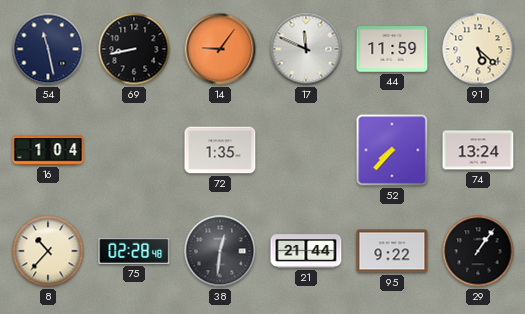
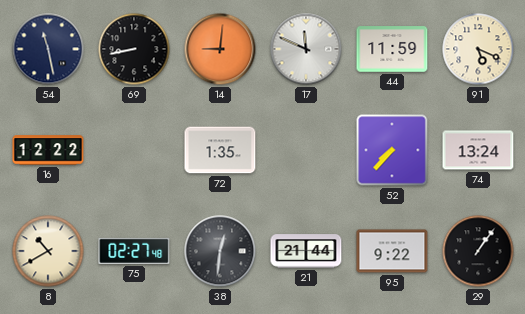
14: 9:06 -> 9:01
91: 5:22 -> 5:19
16: 1:04 -> 12:22
8: 10:37 -> 10:40
75: 02:28 -> 02:27
